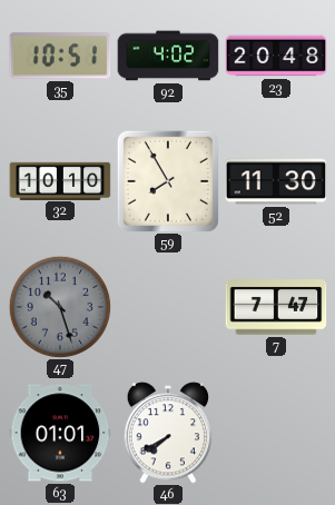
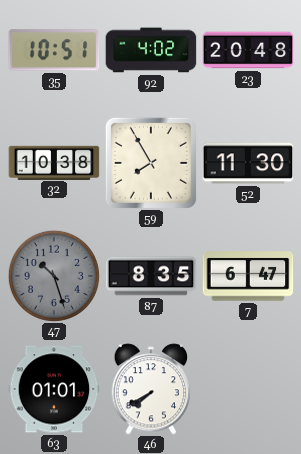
32: 10:10 -> 10:38
87: none -> 8:35
7: 7:47 -> 6:47
